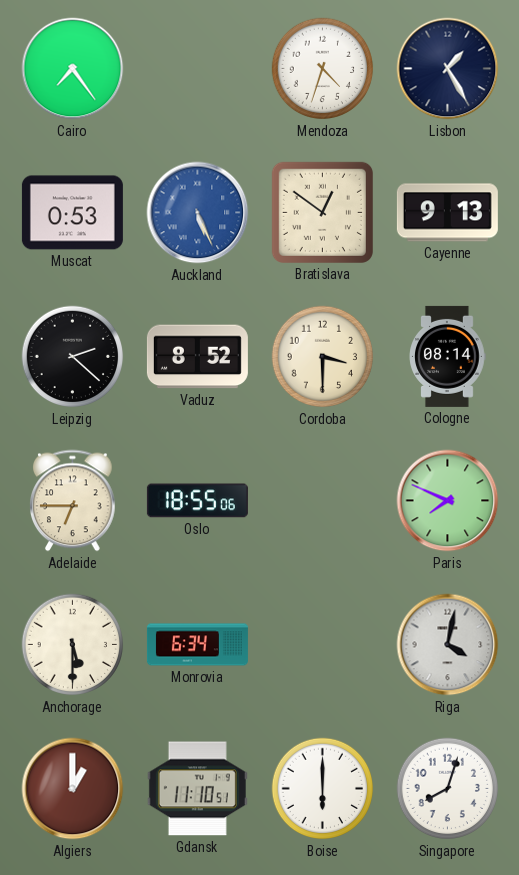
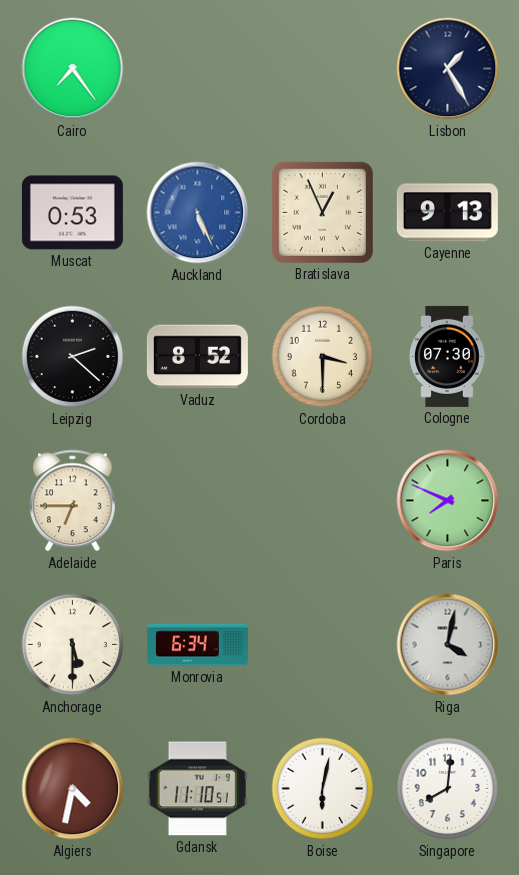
Mendoza: 4:33 -> none
Bratislava: 12:51 -> 12:56
Cologne: 08:14 -> 07:30
Oslo: 18:55 -> none
Algiers: 1:00 -> 4:32
Boise: 6:00 -> 6:02
Singapore: 8:03 -> 8:01
